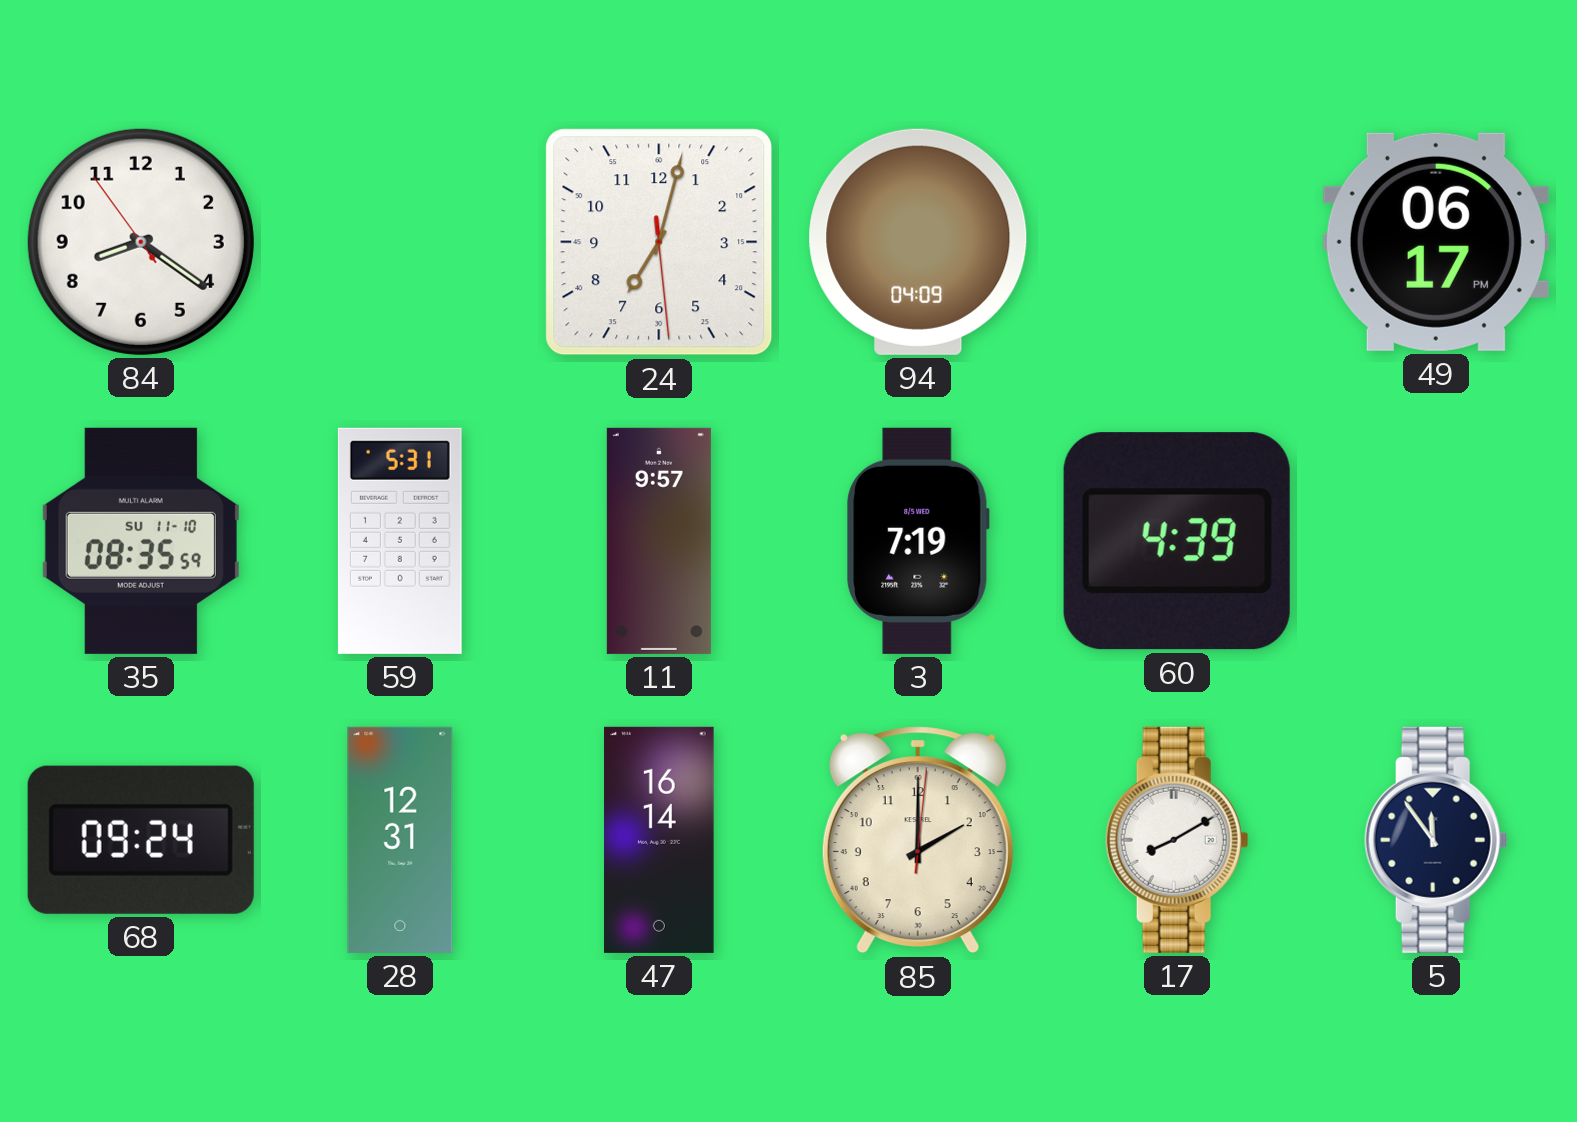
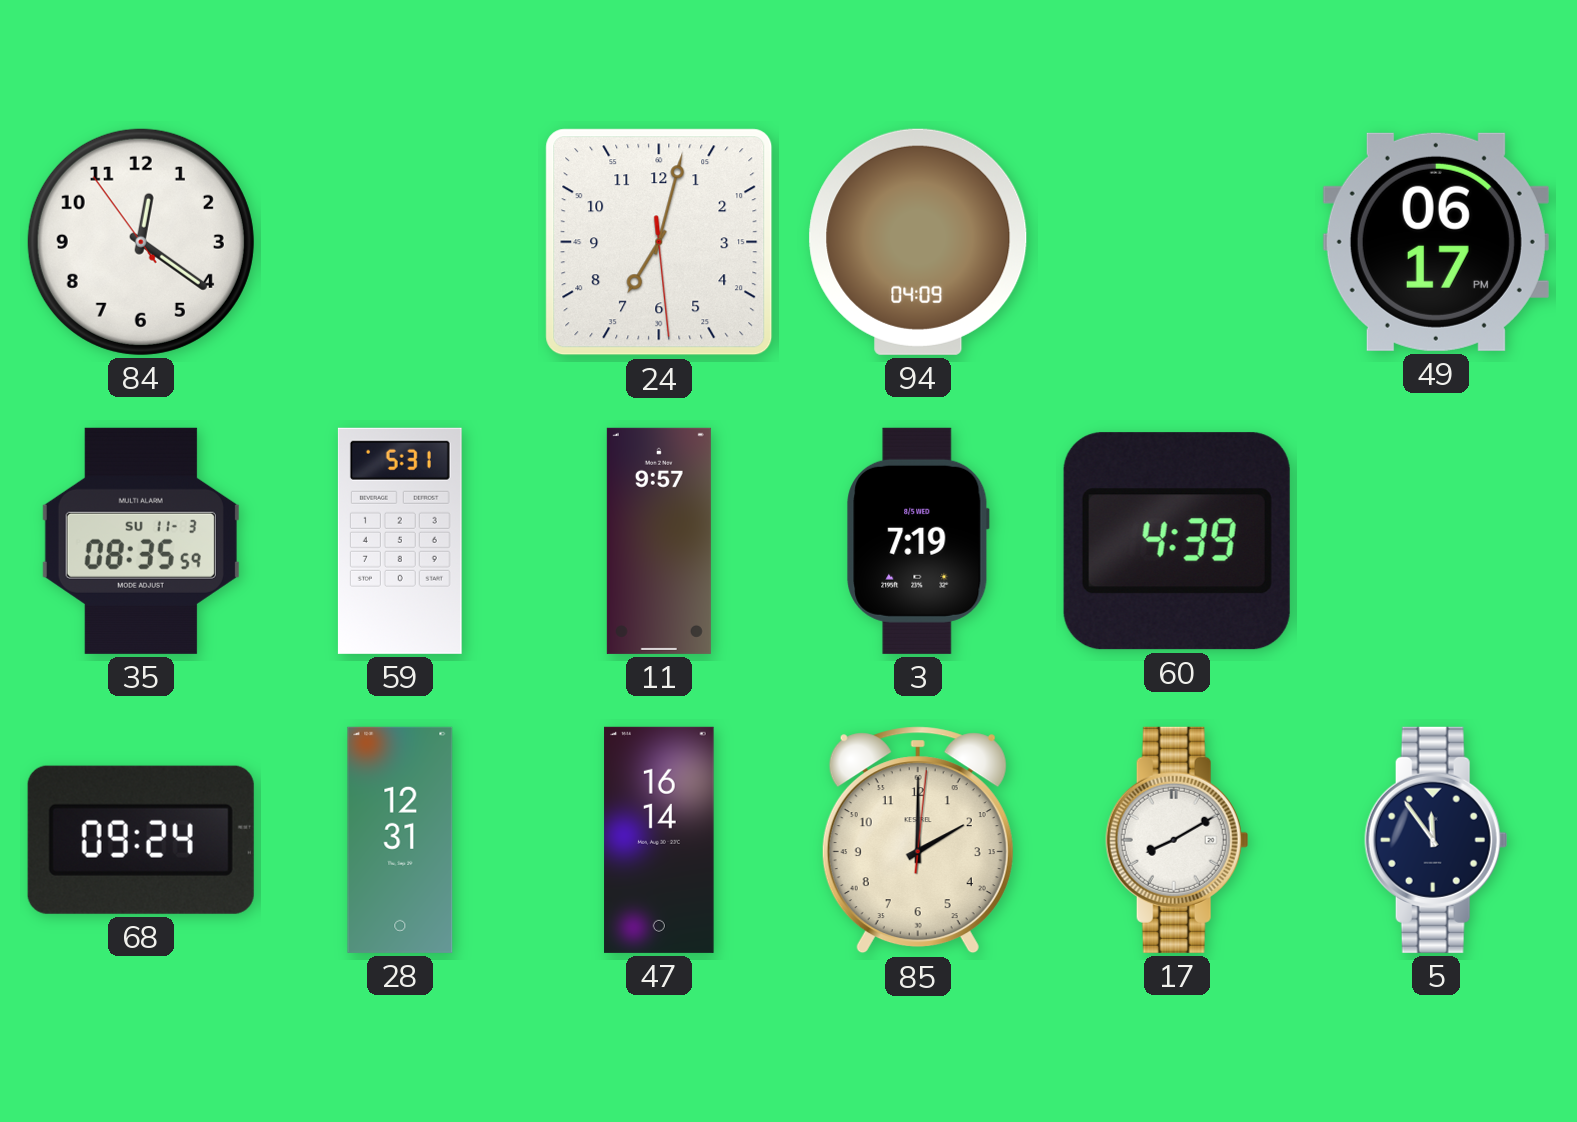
84: 8:20 -> 12:20
35 date: SU 11-10 -> SU 11-3
